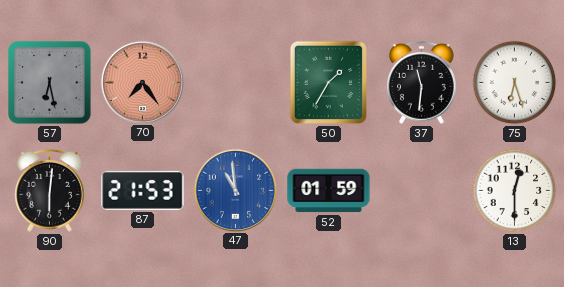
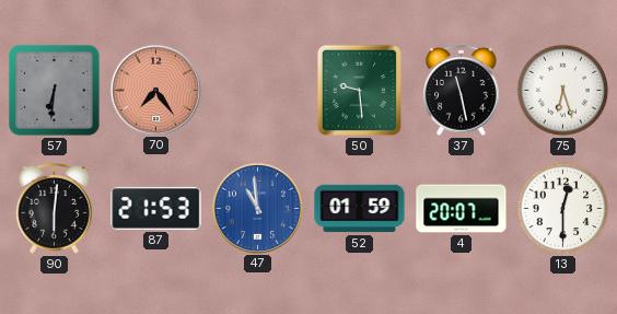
57: 6:28 -> 6:31
50: 1:35 -> 9:29
37: 11:31 -> 11:28
4: none -> 20:07
